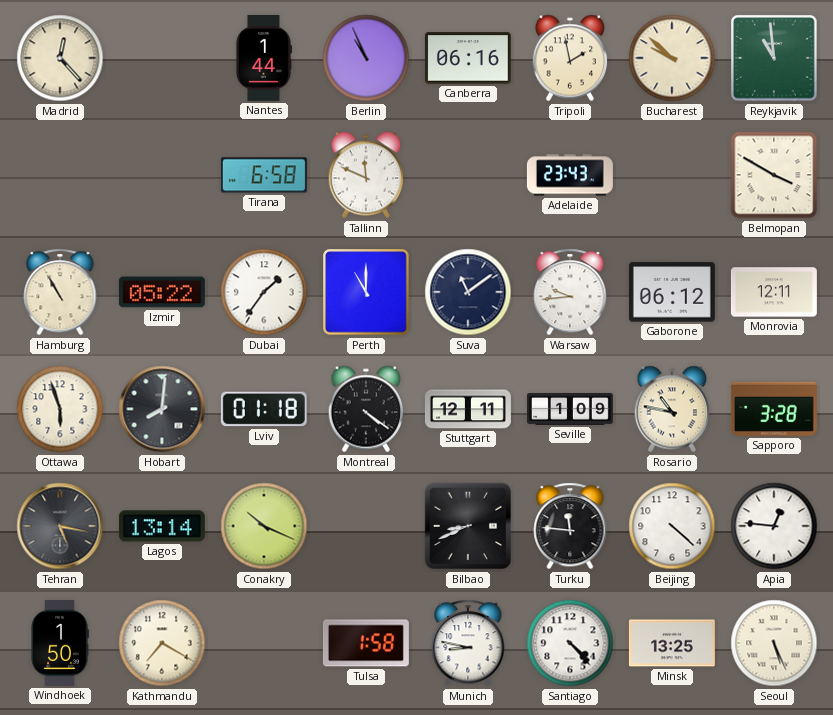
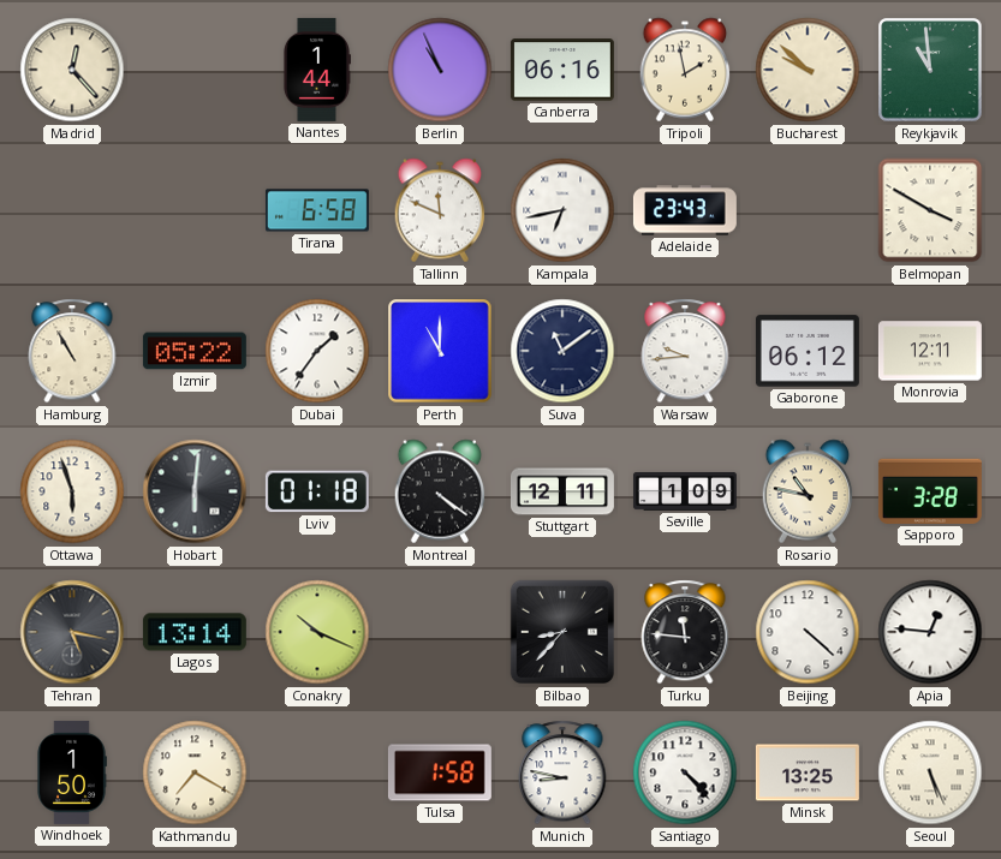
Kampala: none -> 6:43
Hobart: 8:01 -> 6:01
Bilbao: 8:41 -> 8:37
